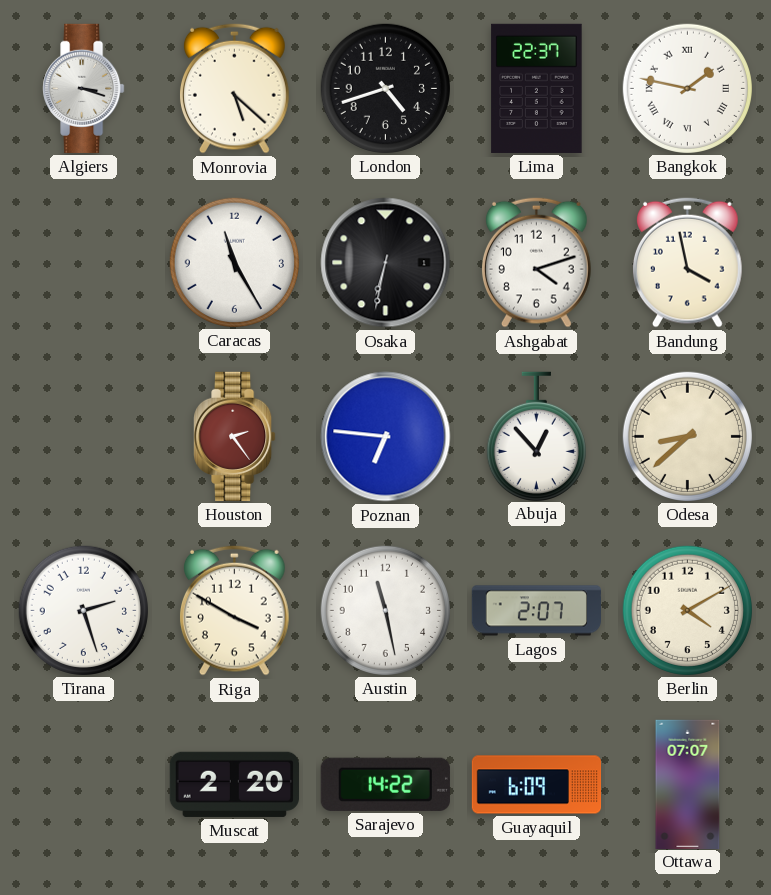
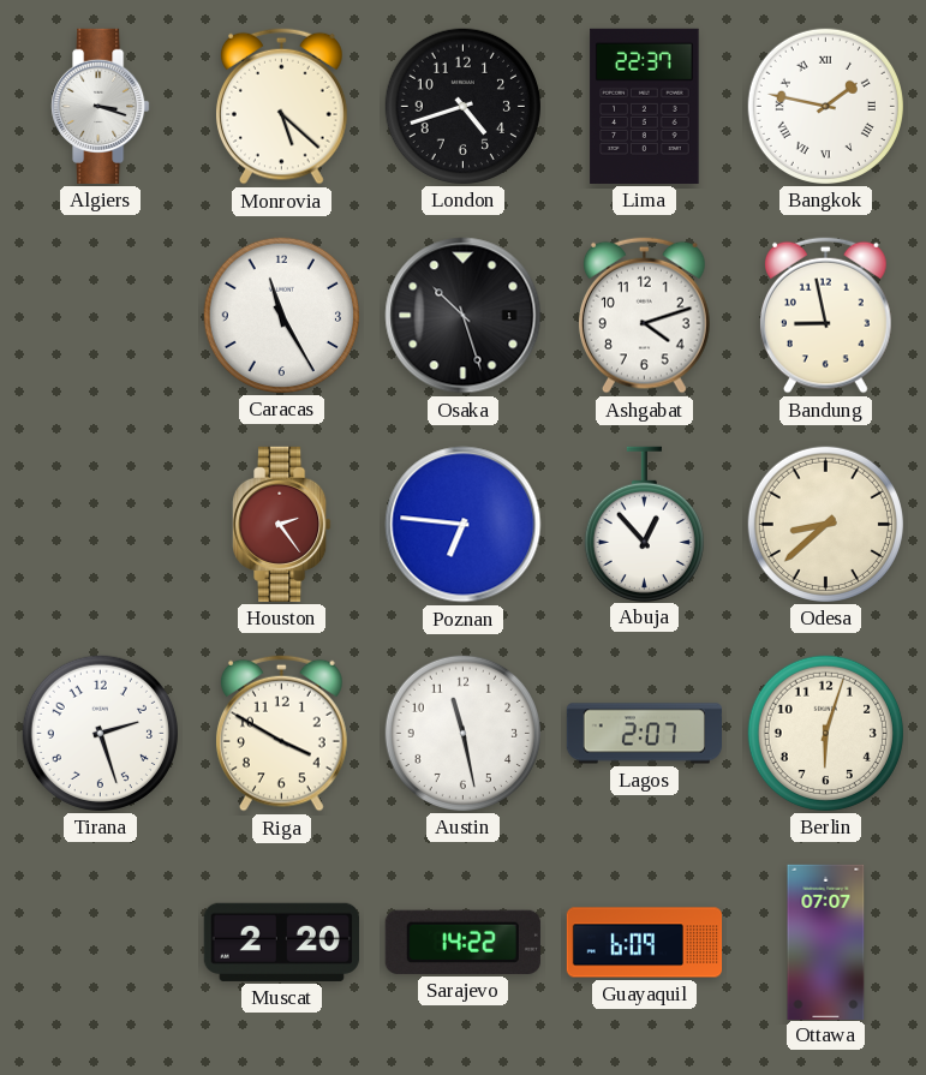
Osaka: 6:32 -> 10:27
Bandung: 3:58 -> 8:58
Berlin: 4:10 -> 6:03
